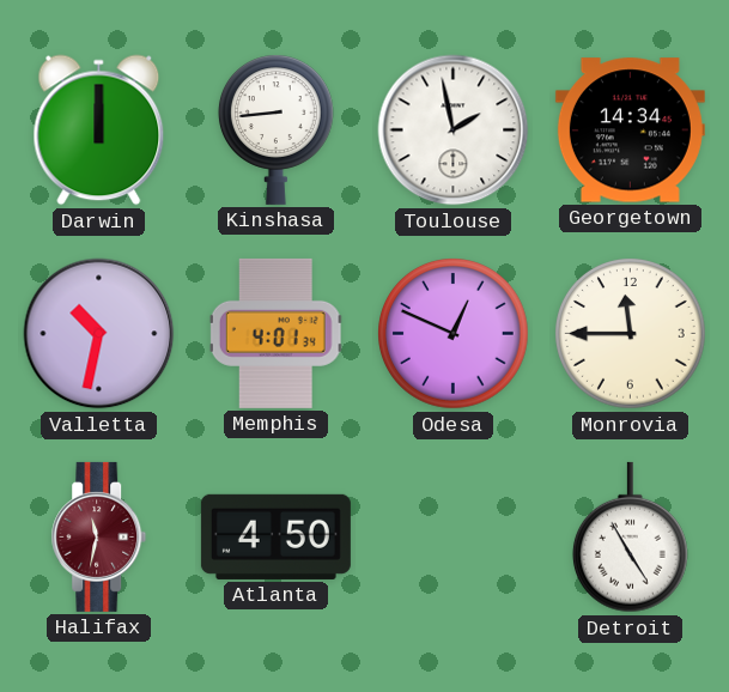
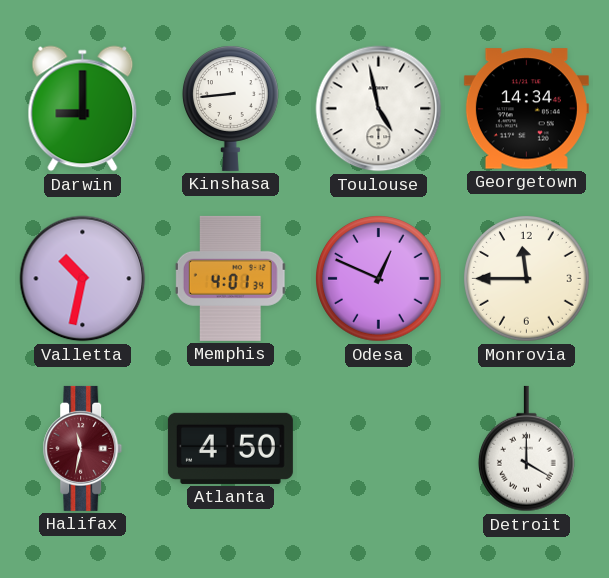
Darwin: 12:00 -> 9:00
Toulouse: 1:58 -> 4:58
Detroit: 4:55 -> 4:00
